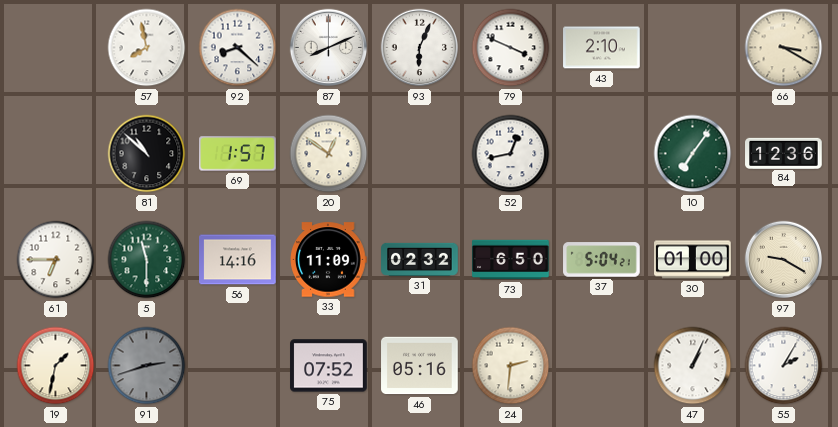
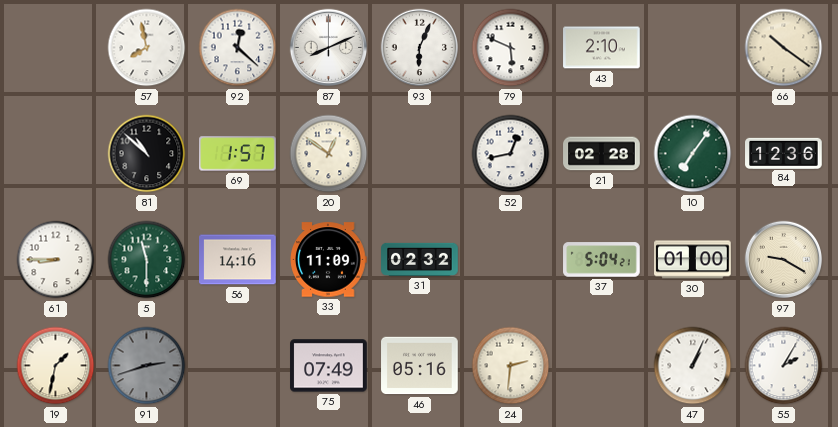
92: 8:22 -> 12:22
79: 3:49 -> 5:49
66: 3:20 -> 10:21
21: none -> 02:28
61: 6:45 -> 8:45
73: 6:50 -> none
75: 07:52 -> 07:49
